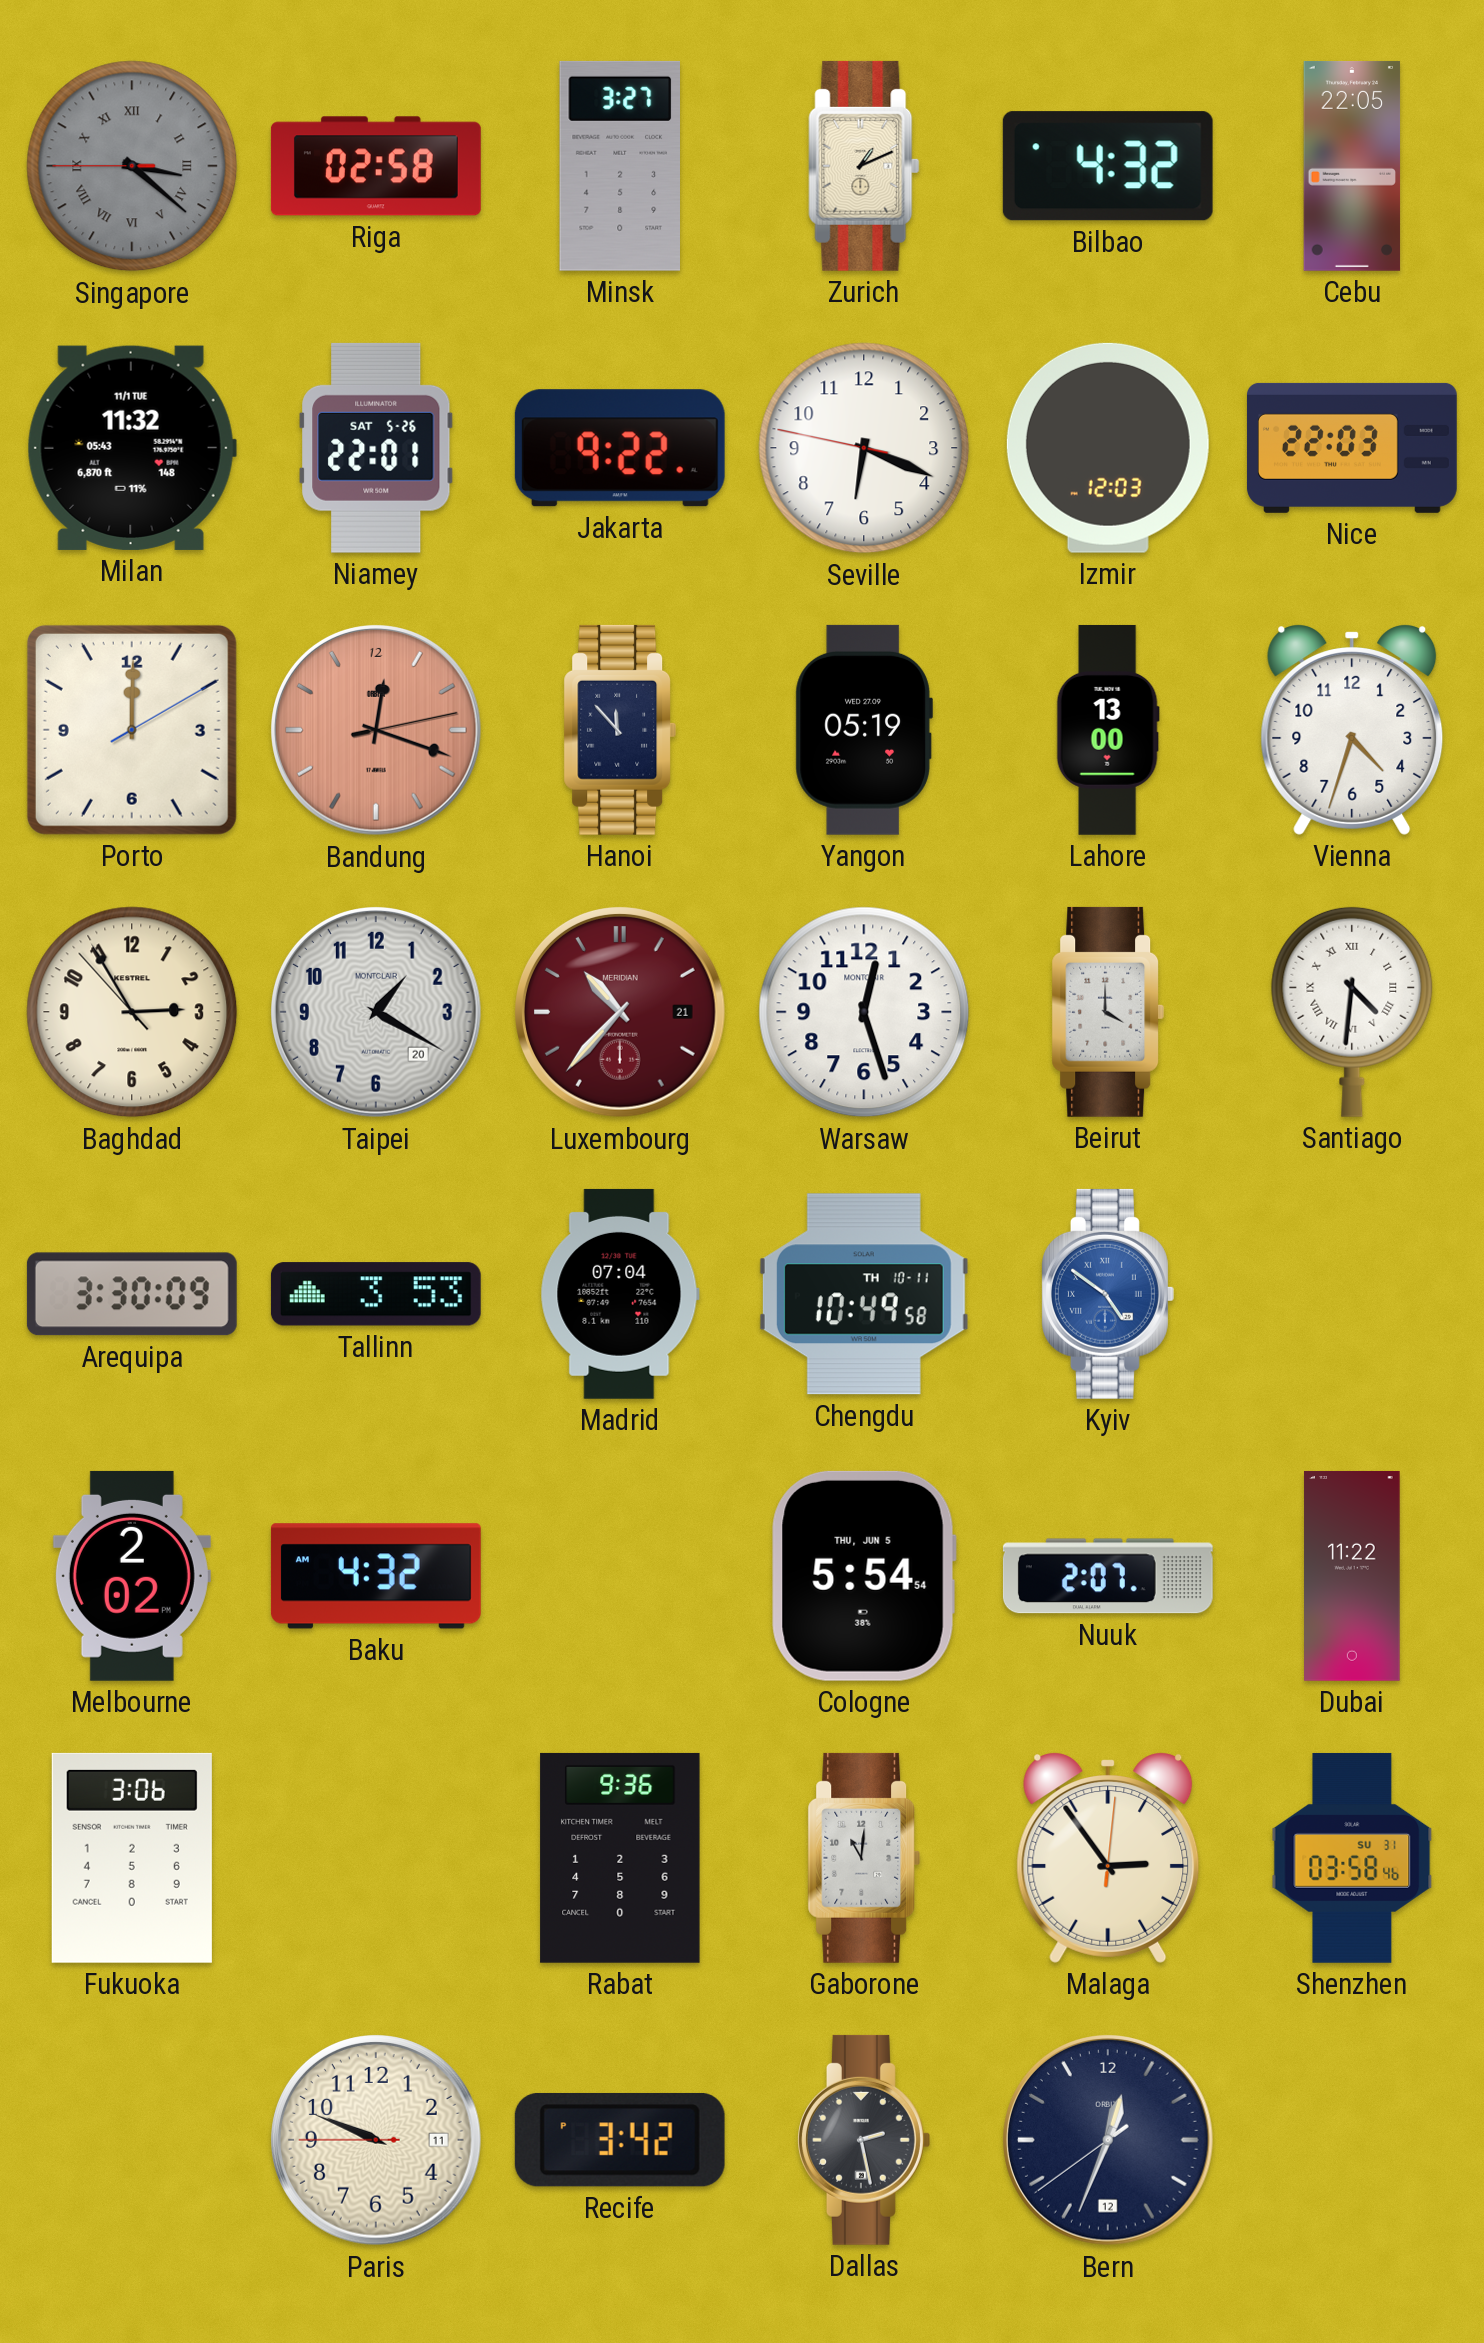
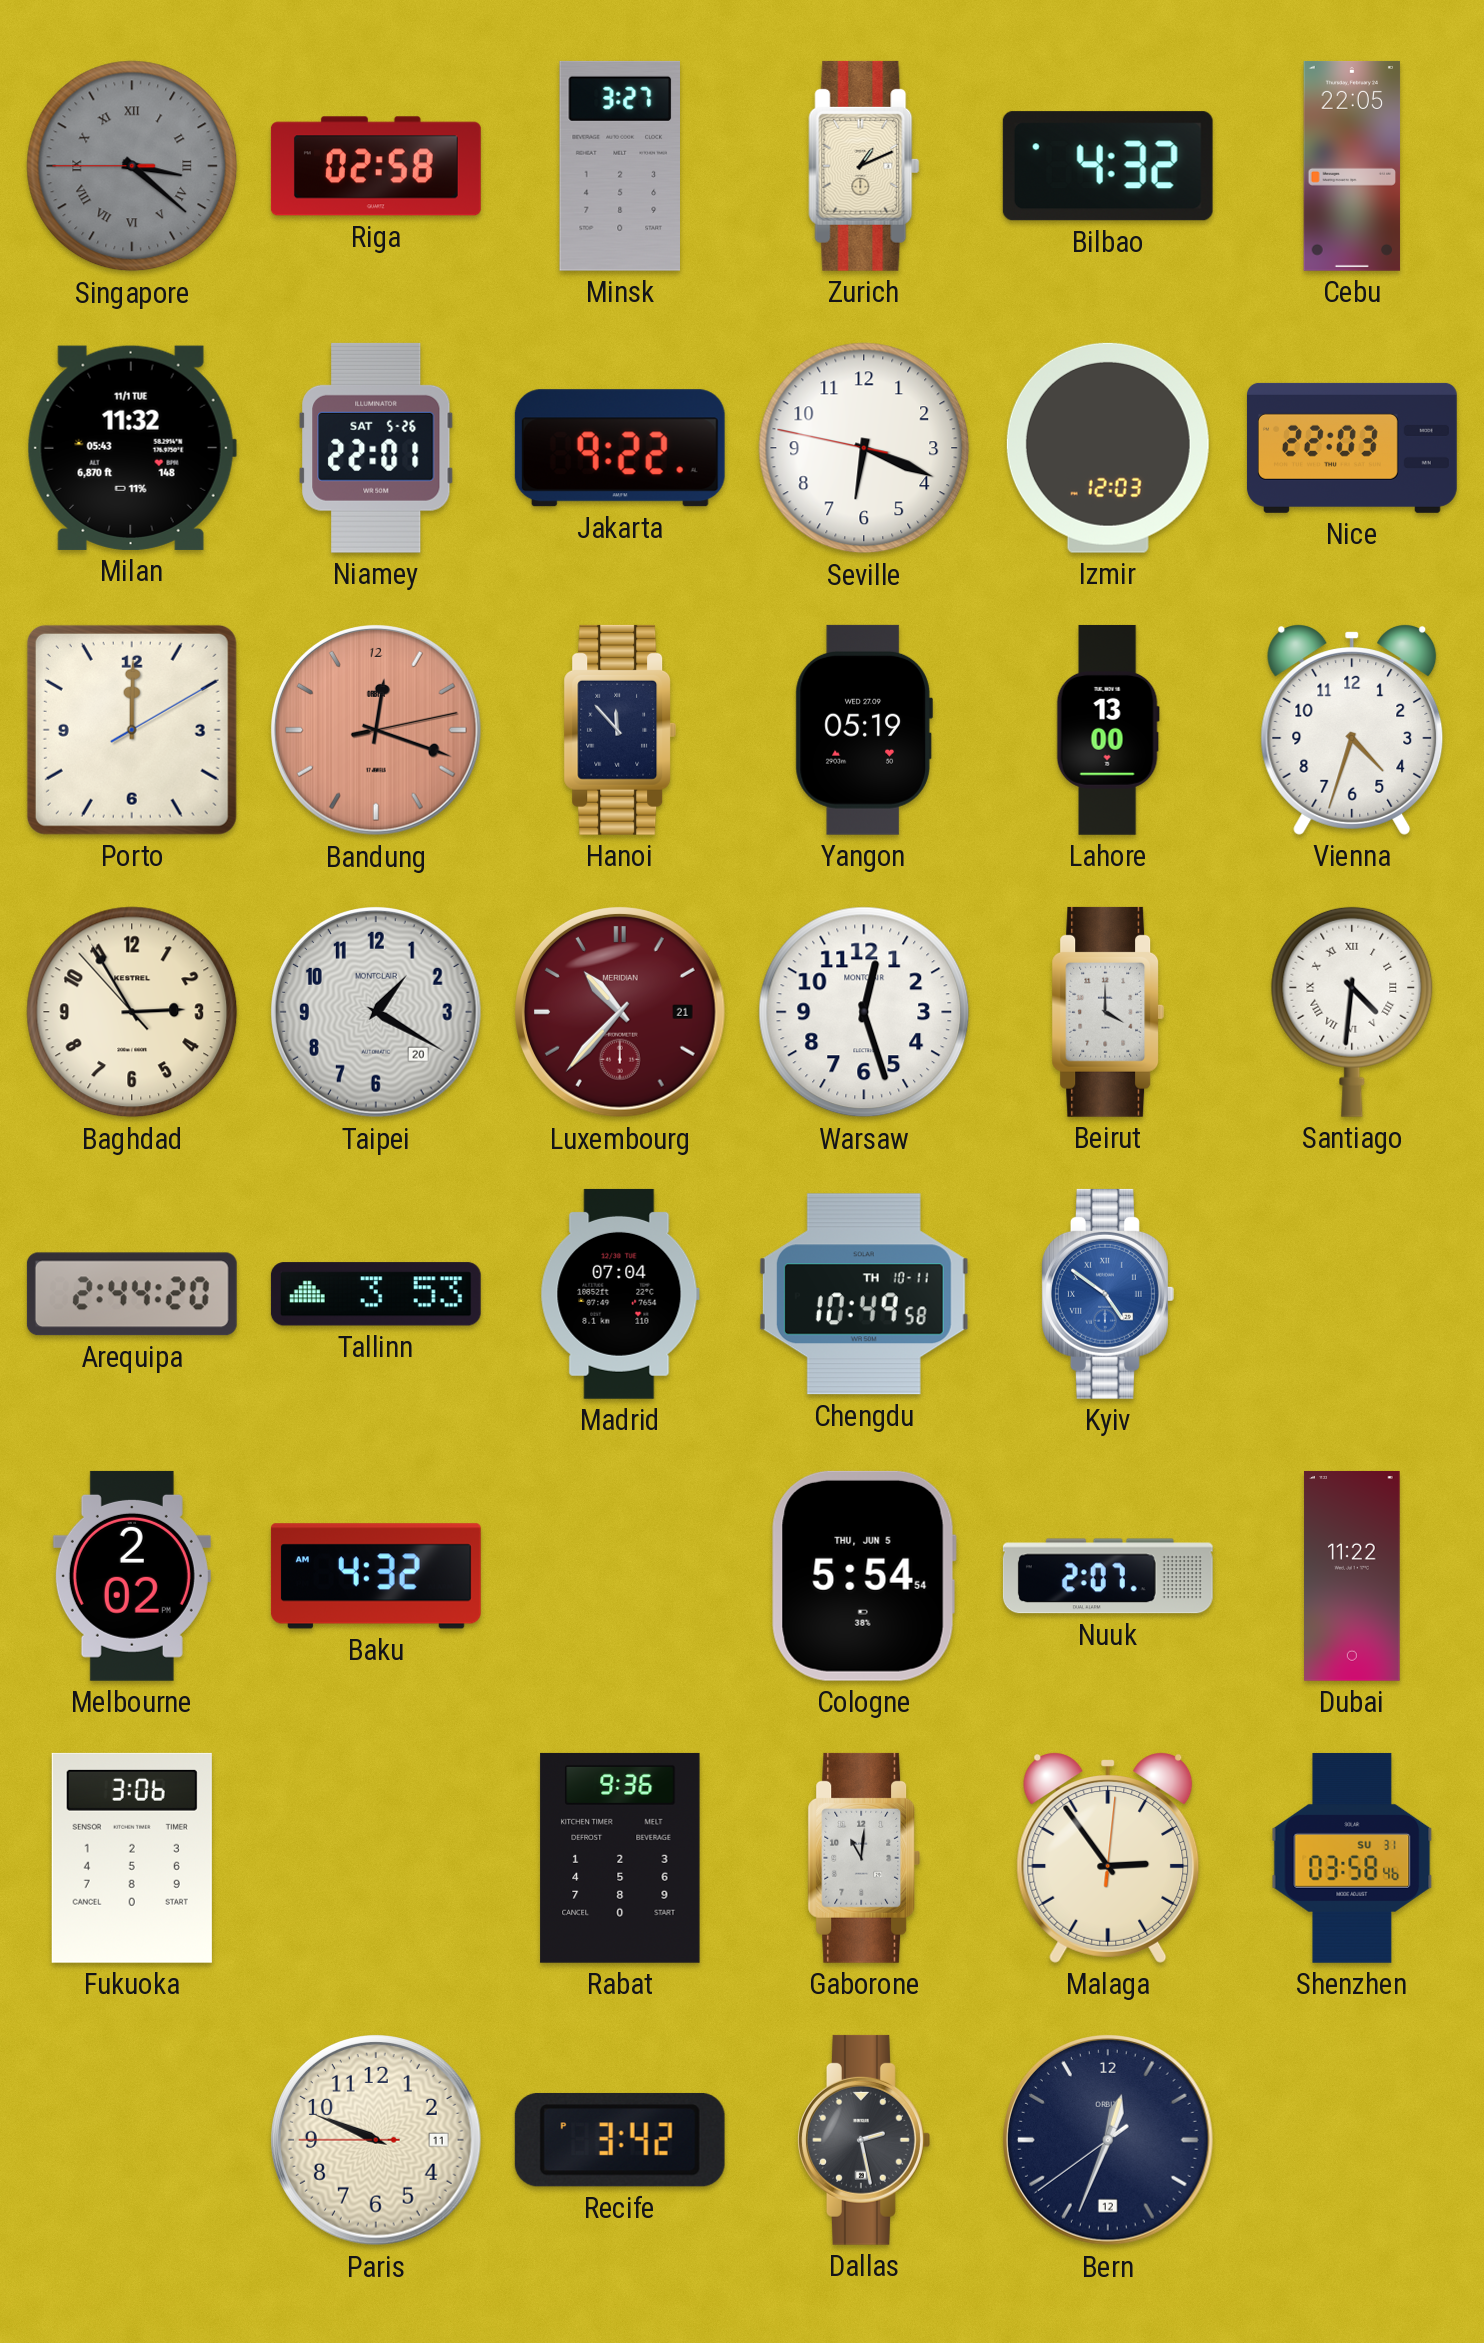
Arequipa: 3:30 -> 2:44
